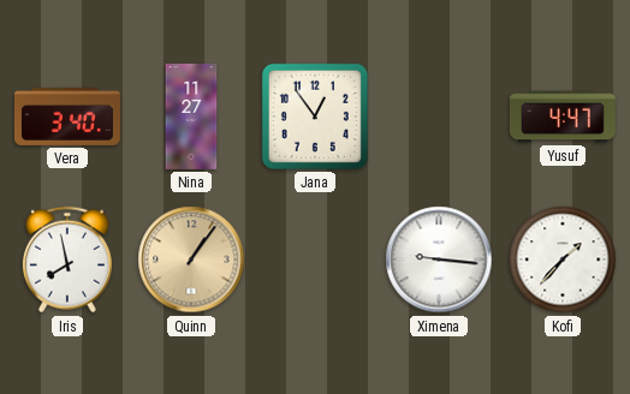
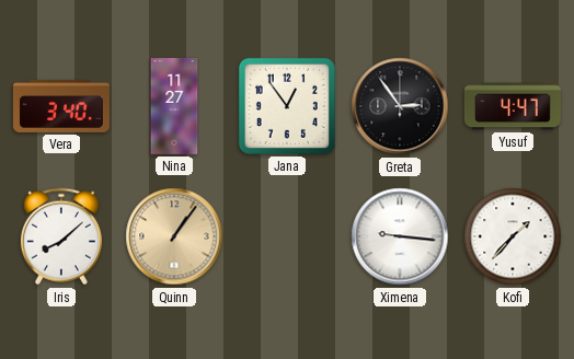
Greta: none -> 2:54
Iris: 7:58 -> 8:08
